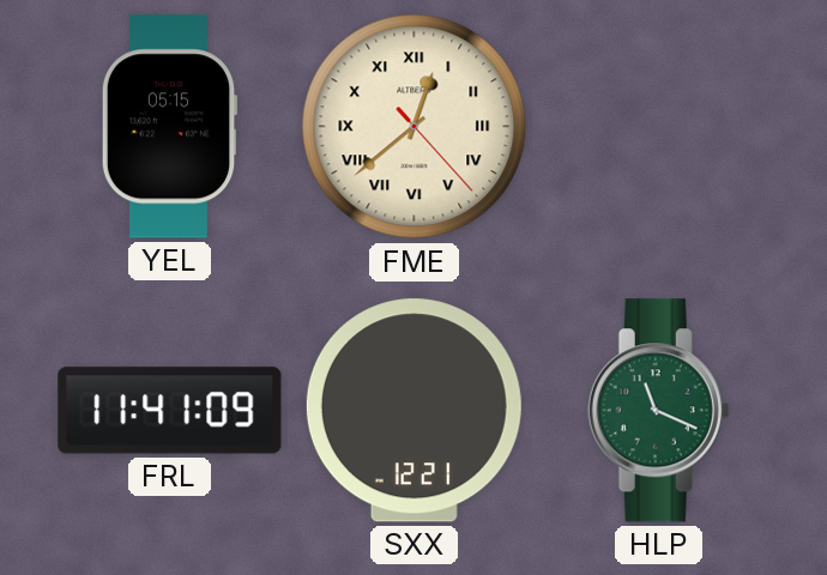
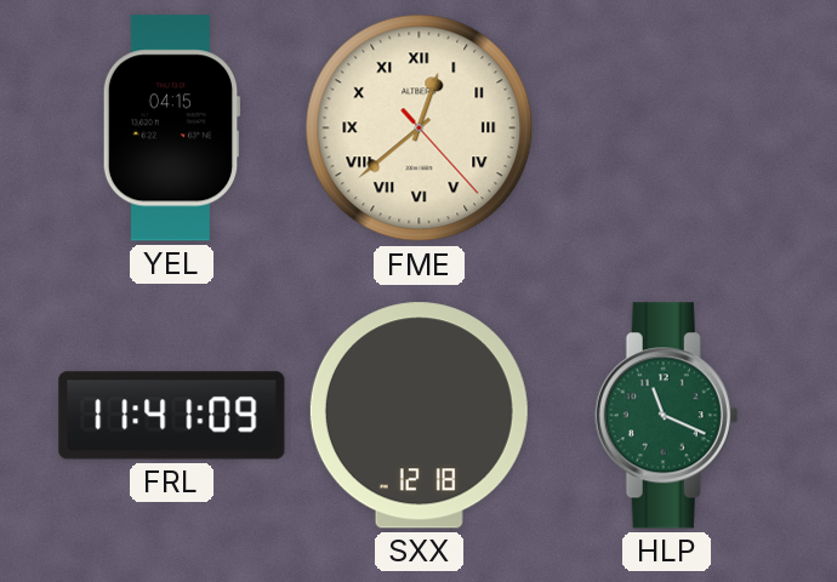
YEL: 05:15 -> 04:15
SXX: 12:21 -> 12:18
